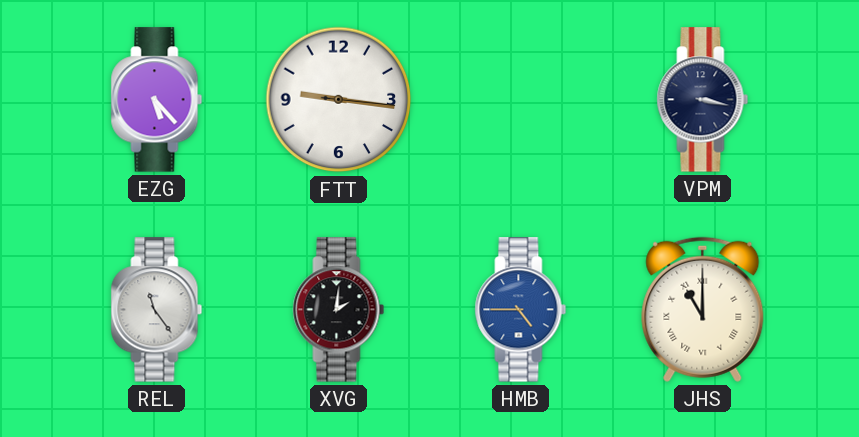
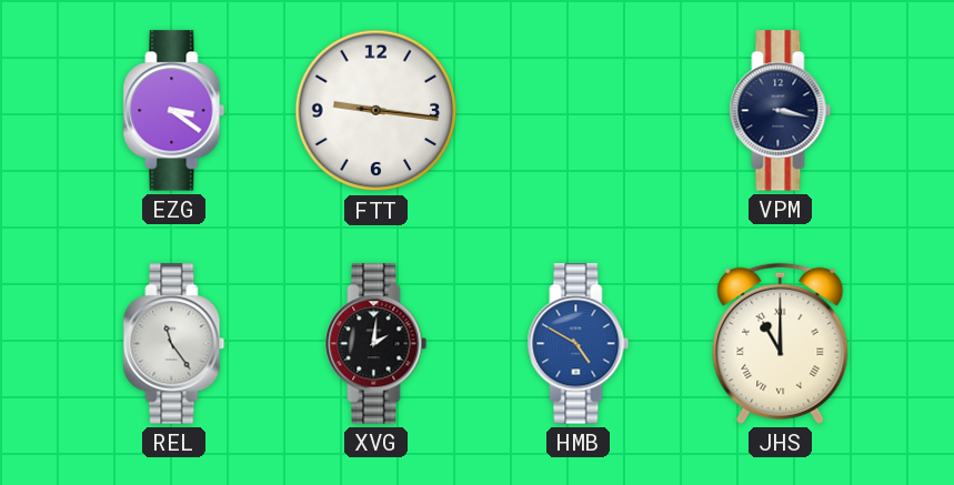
EZG: 5:23 -> 3:21
HMB: 4:45 -> 4:50
